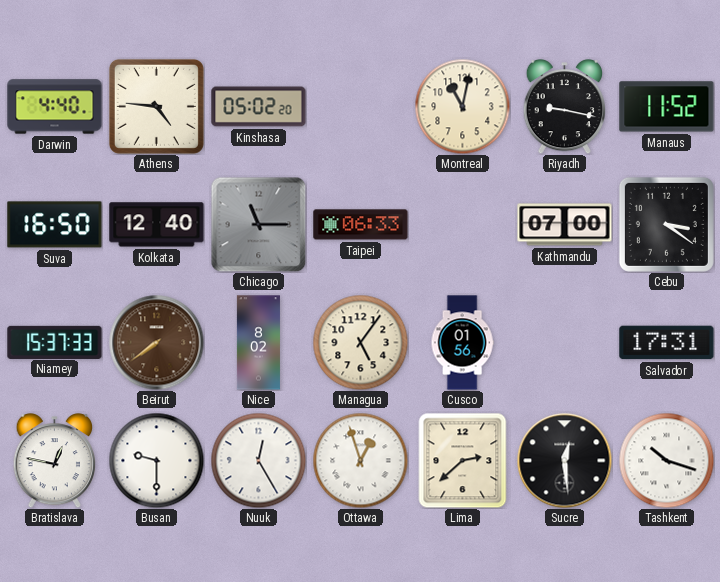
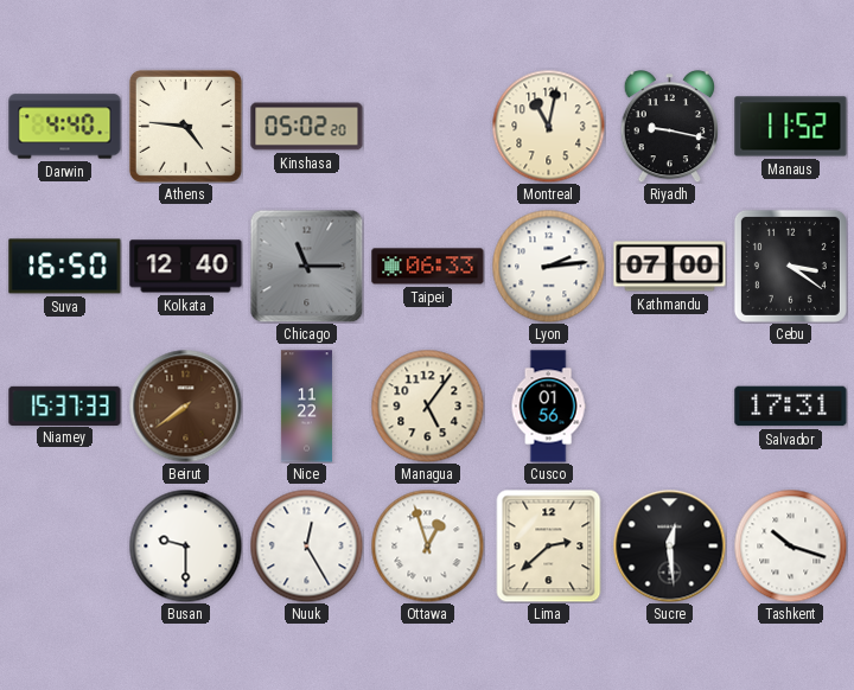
Lyon: none -> 2:14
Nice: 8:02 -> 11:22
Bratislava: 12:47 -> none
